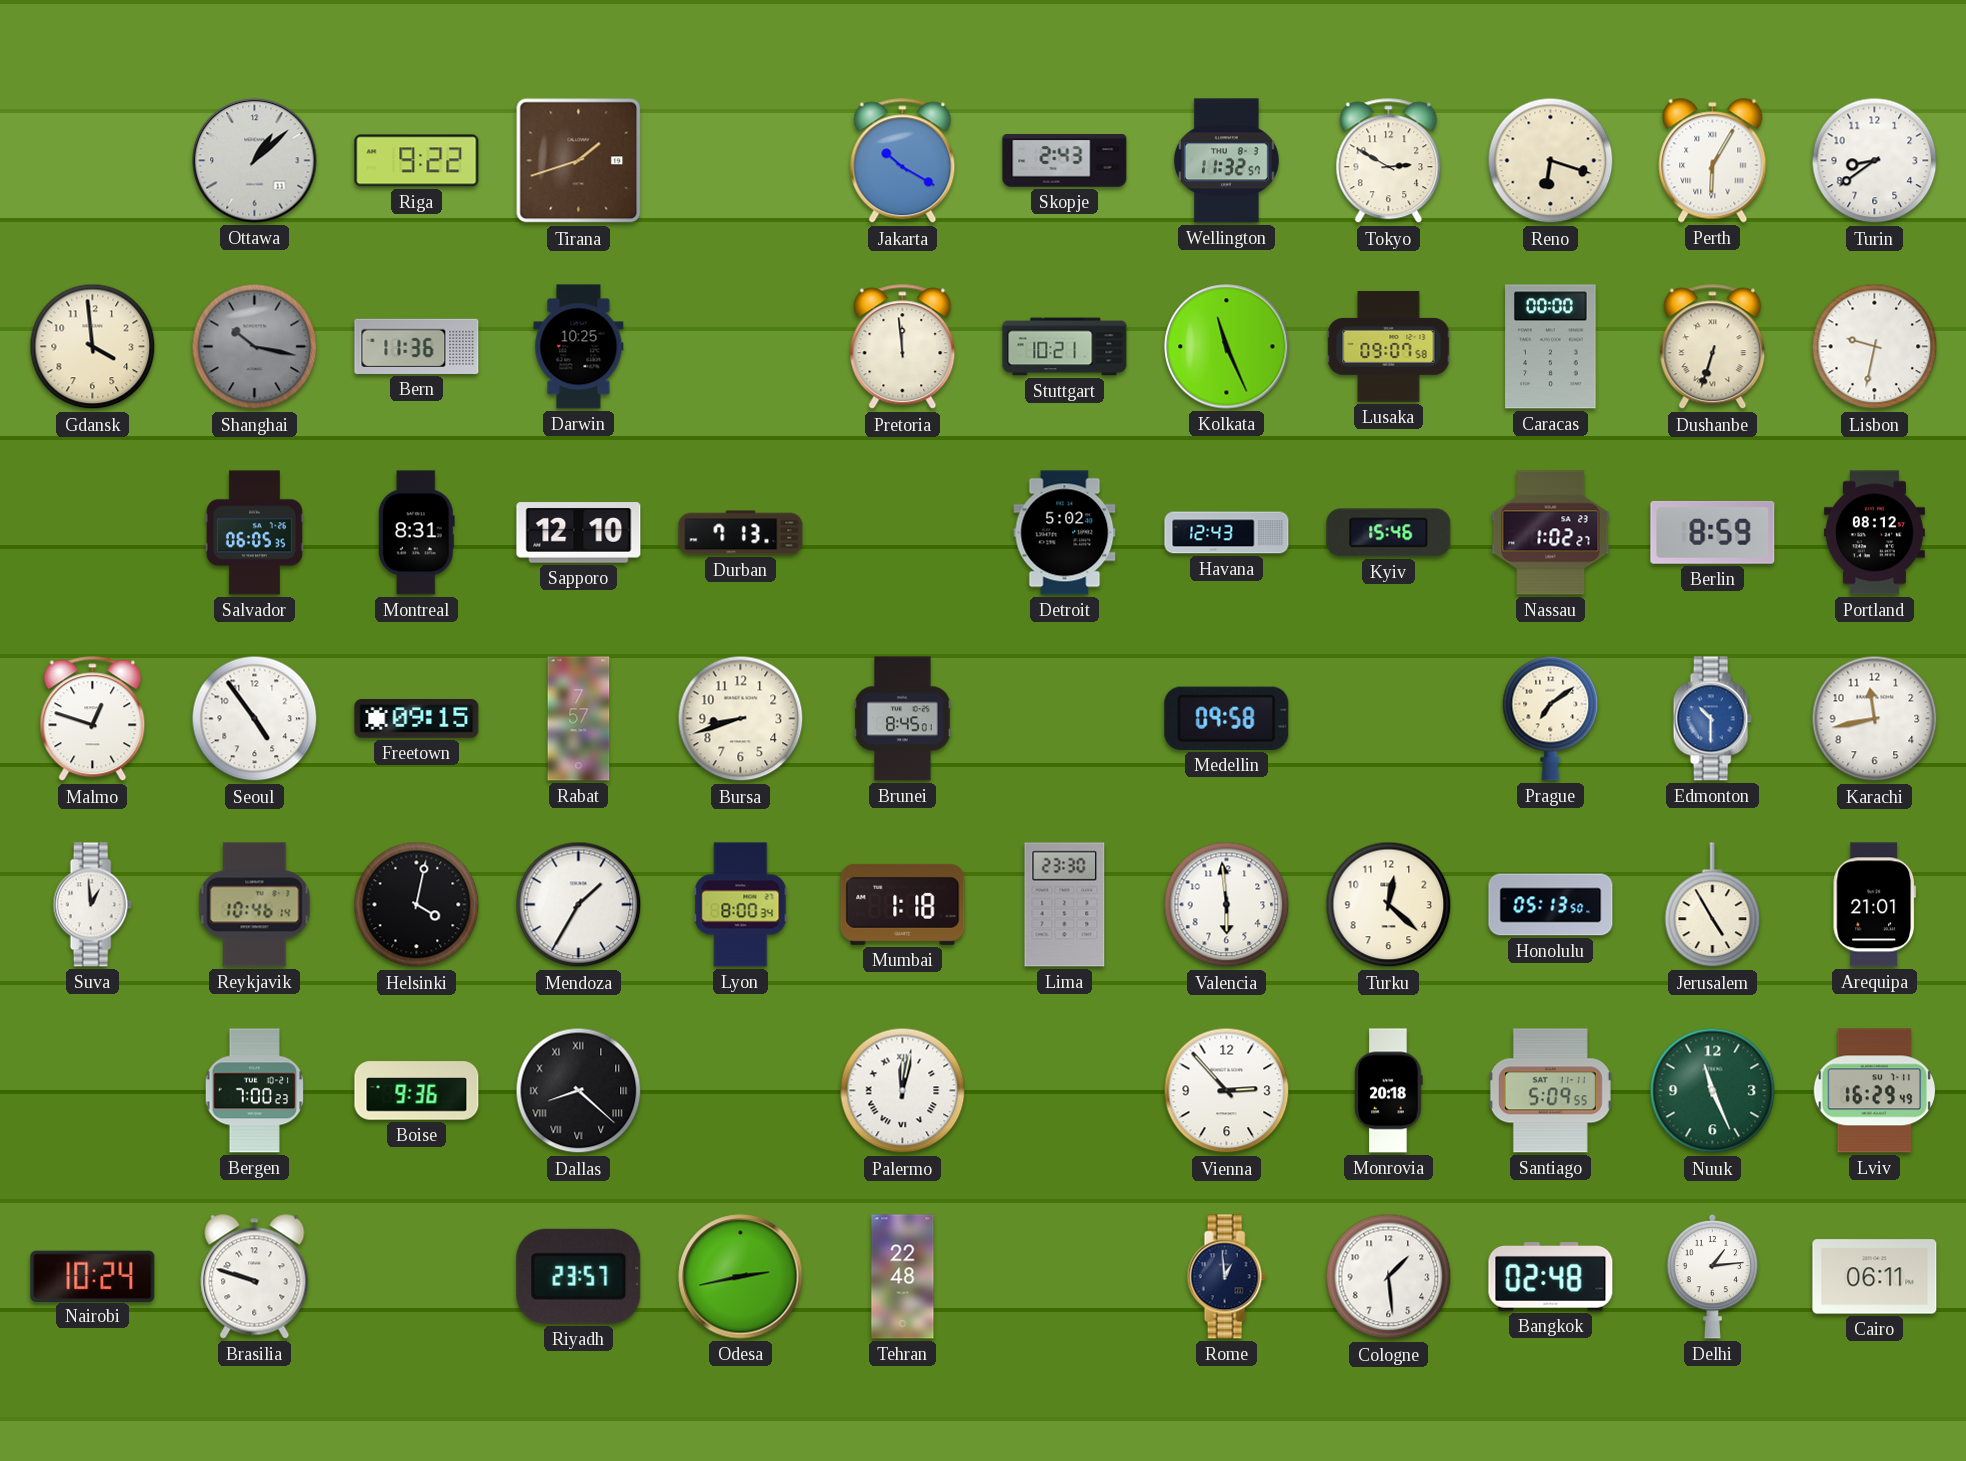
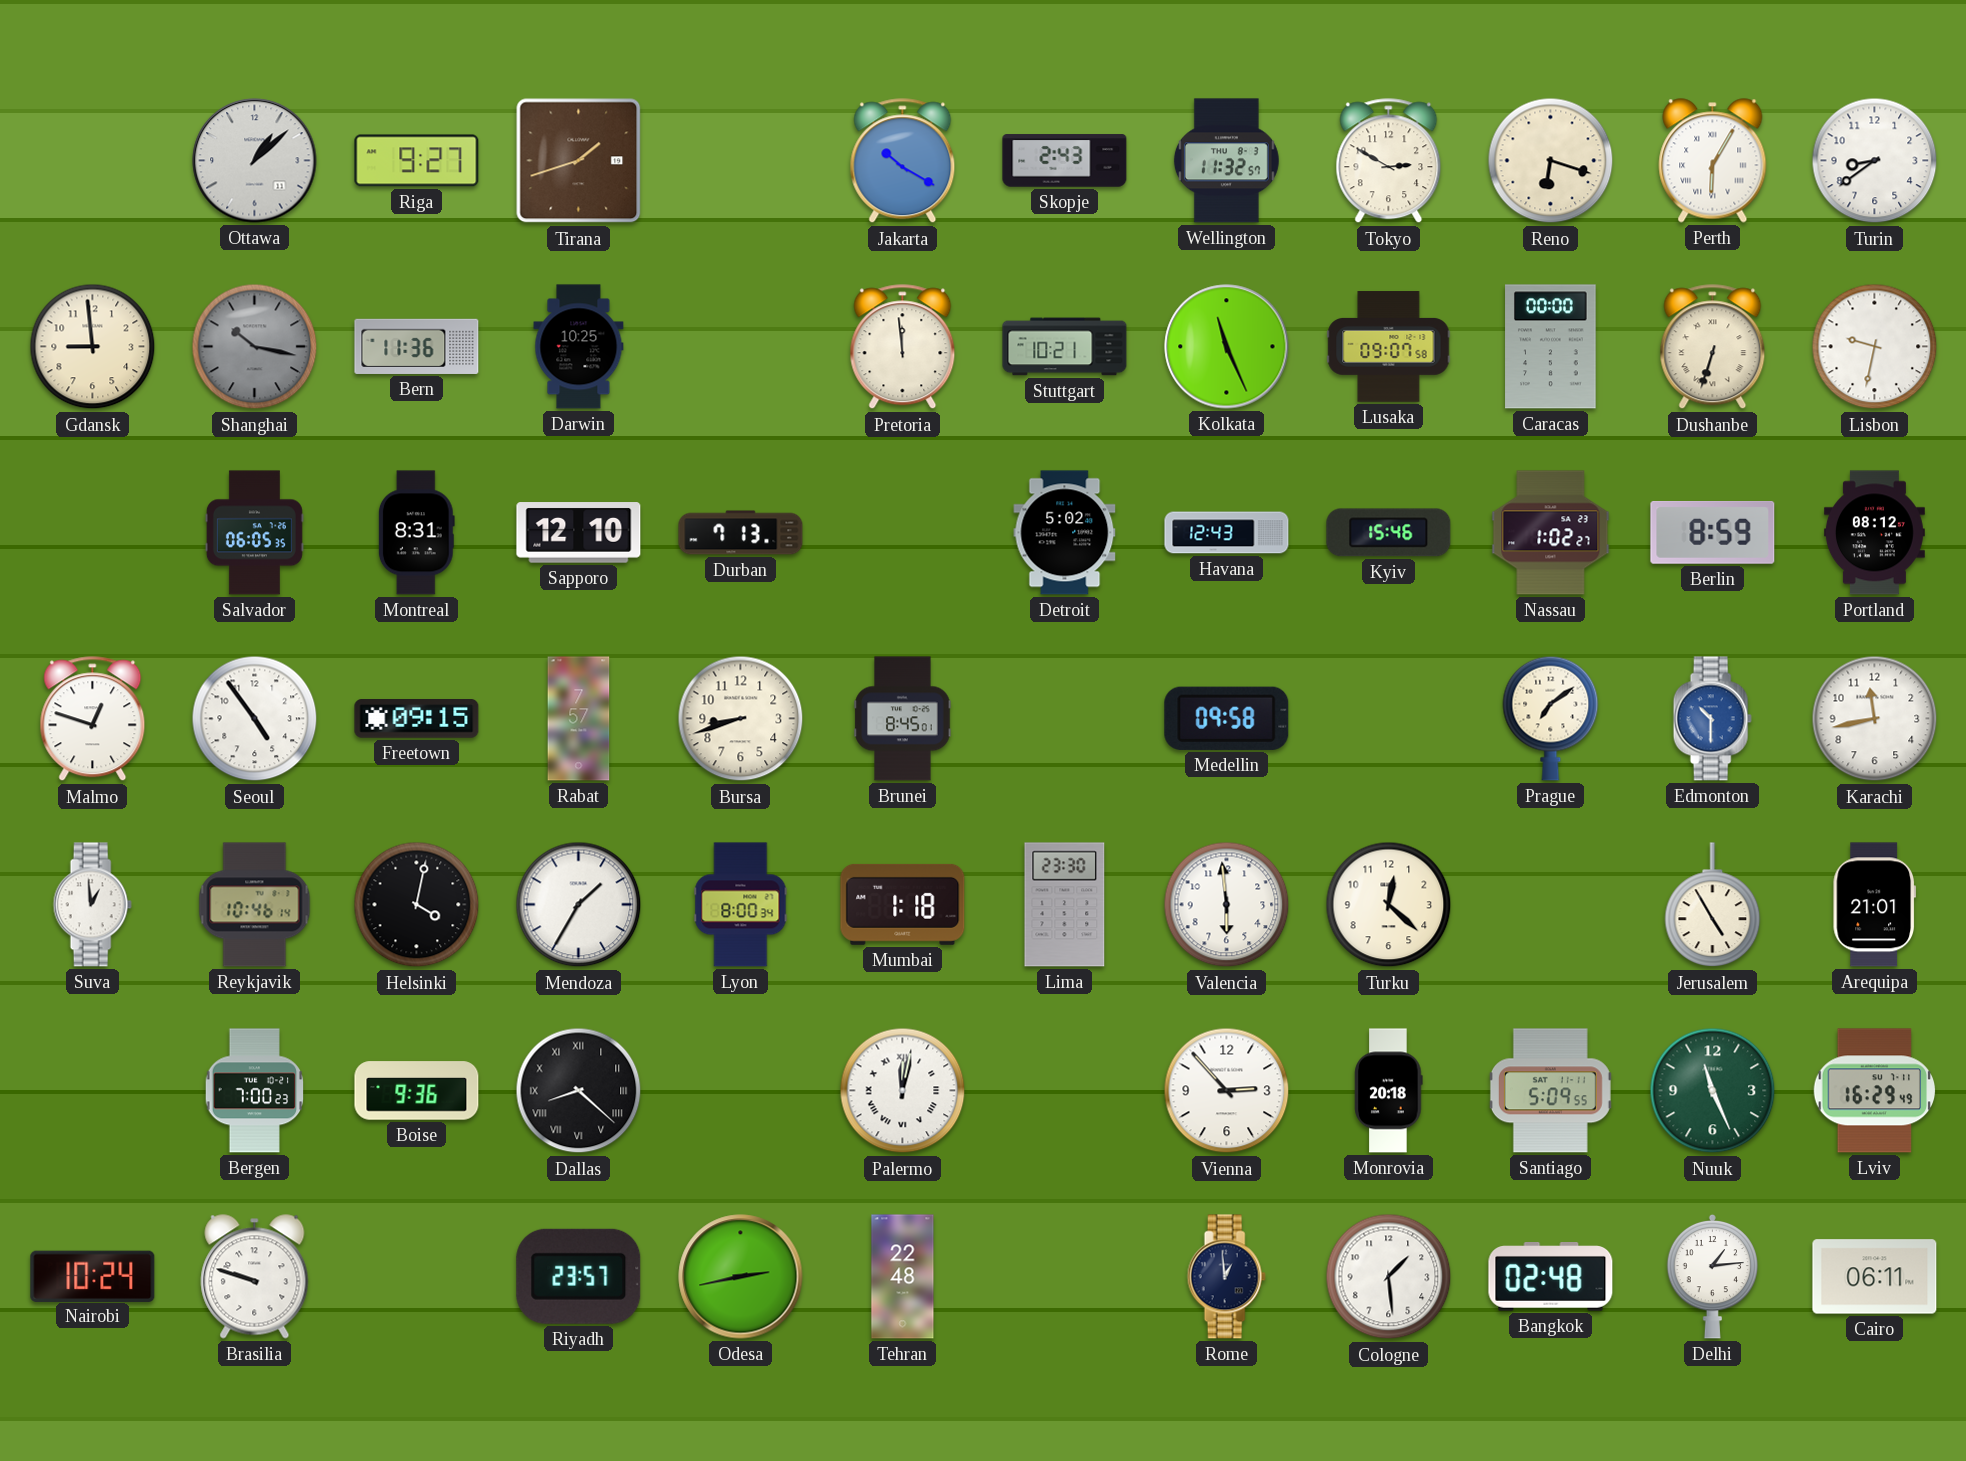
Riga: 9:22 -> 9:27
Gdansk: 3:59 -> 8:59
Honolulu: 05:13 -> none
